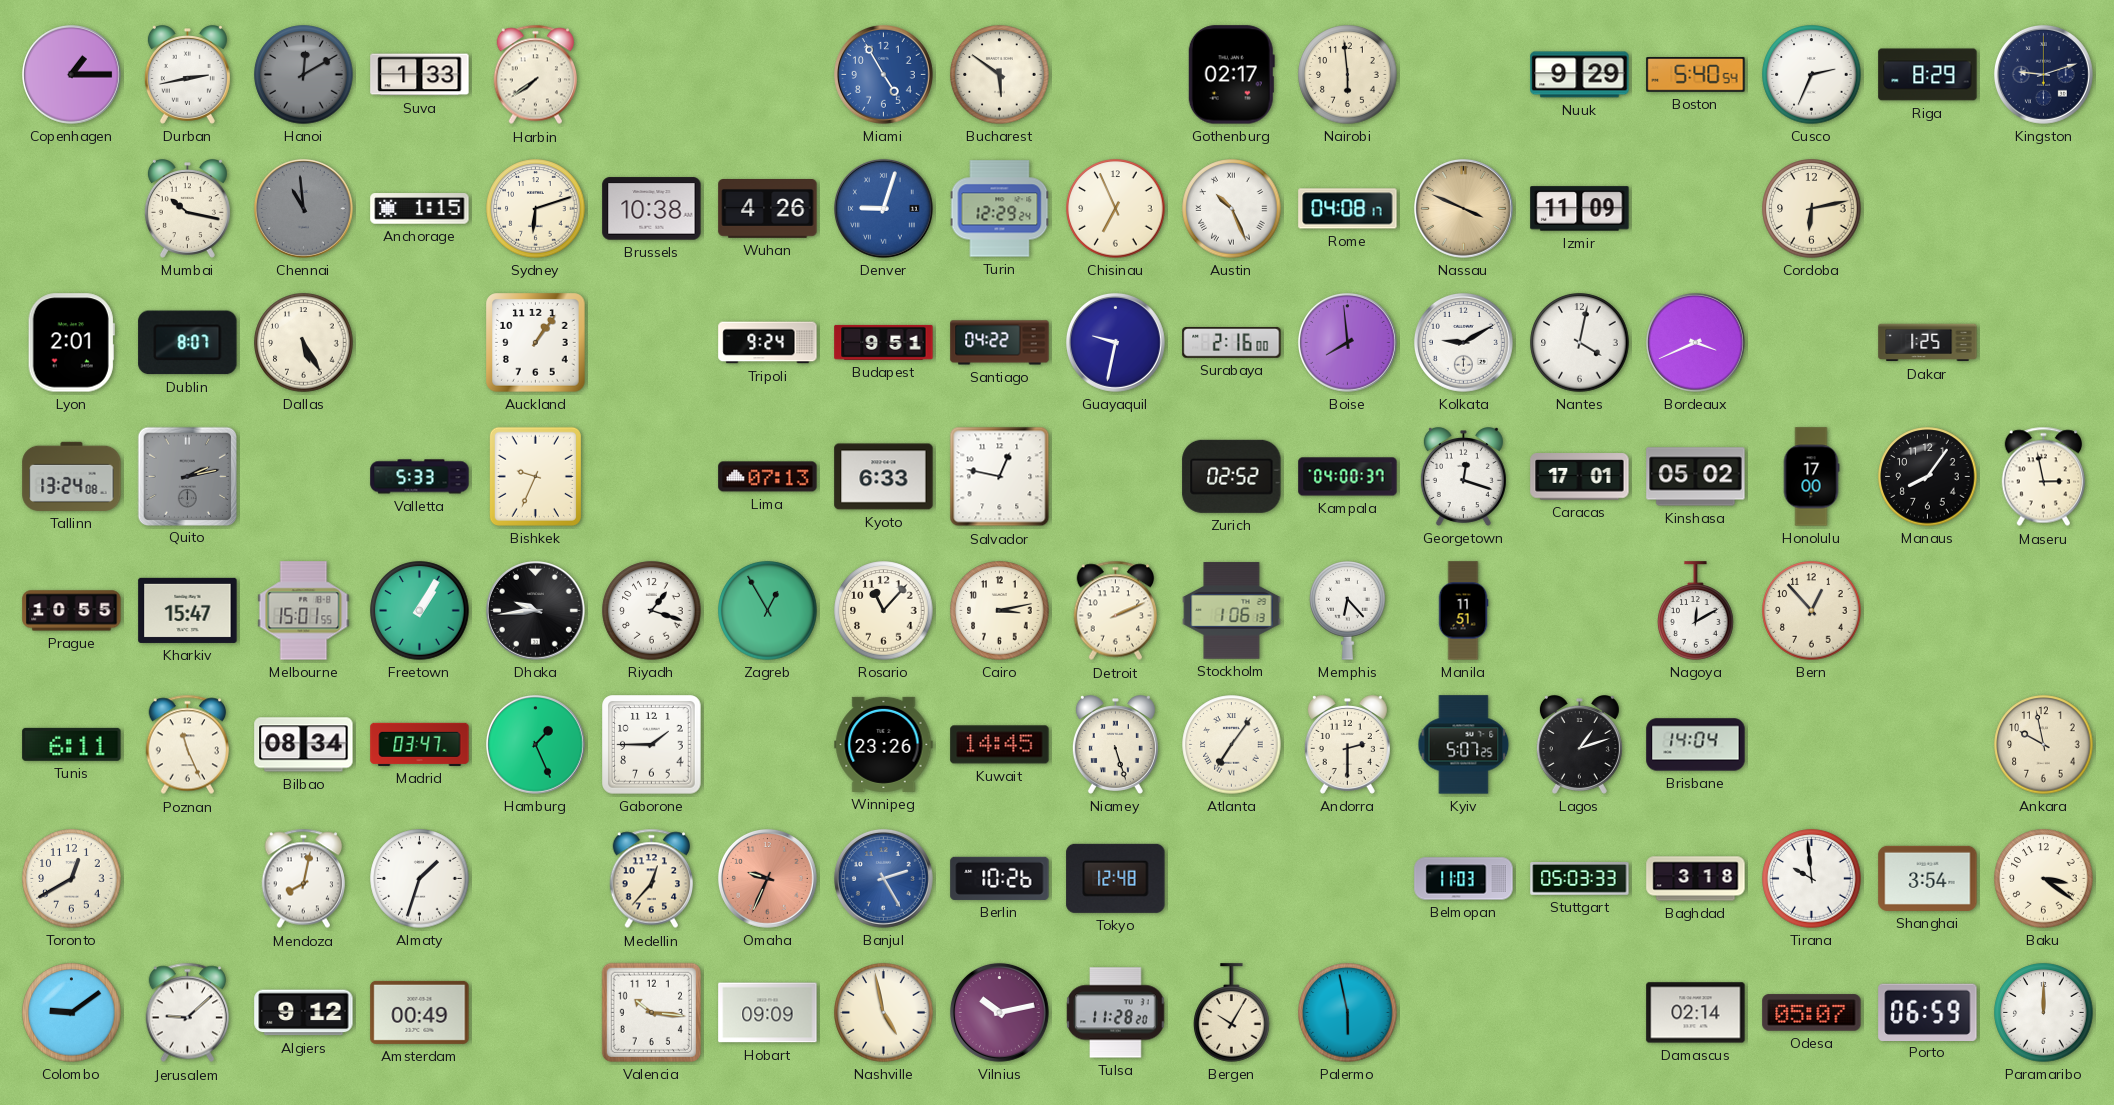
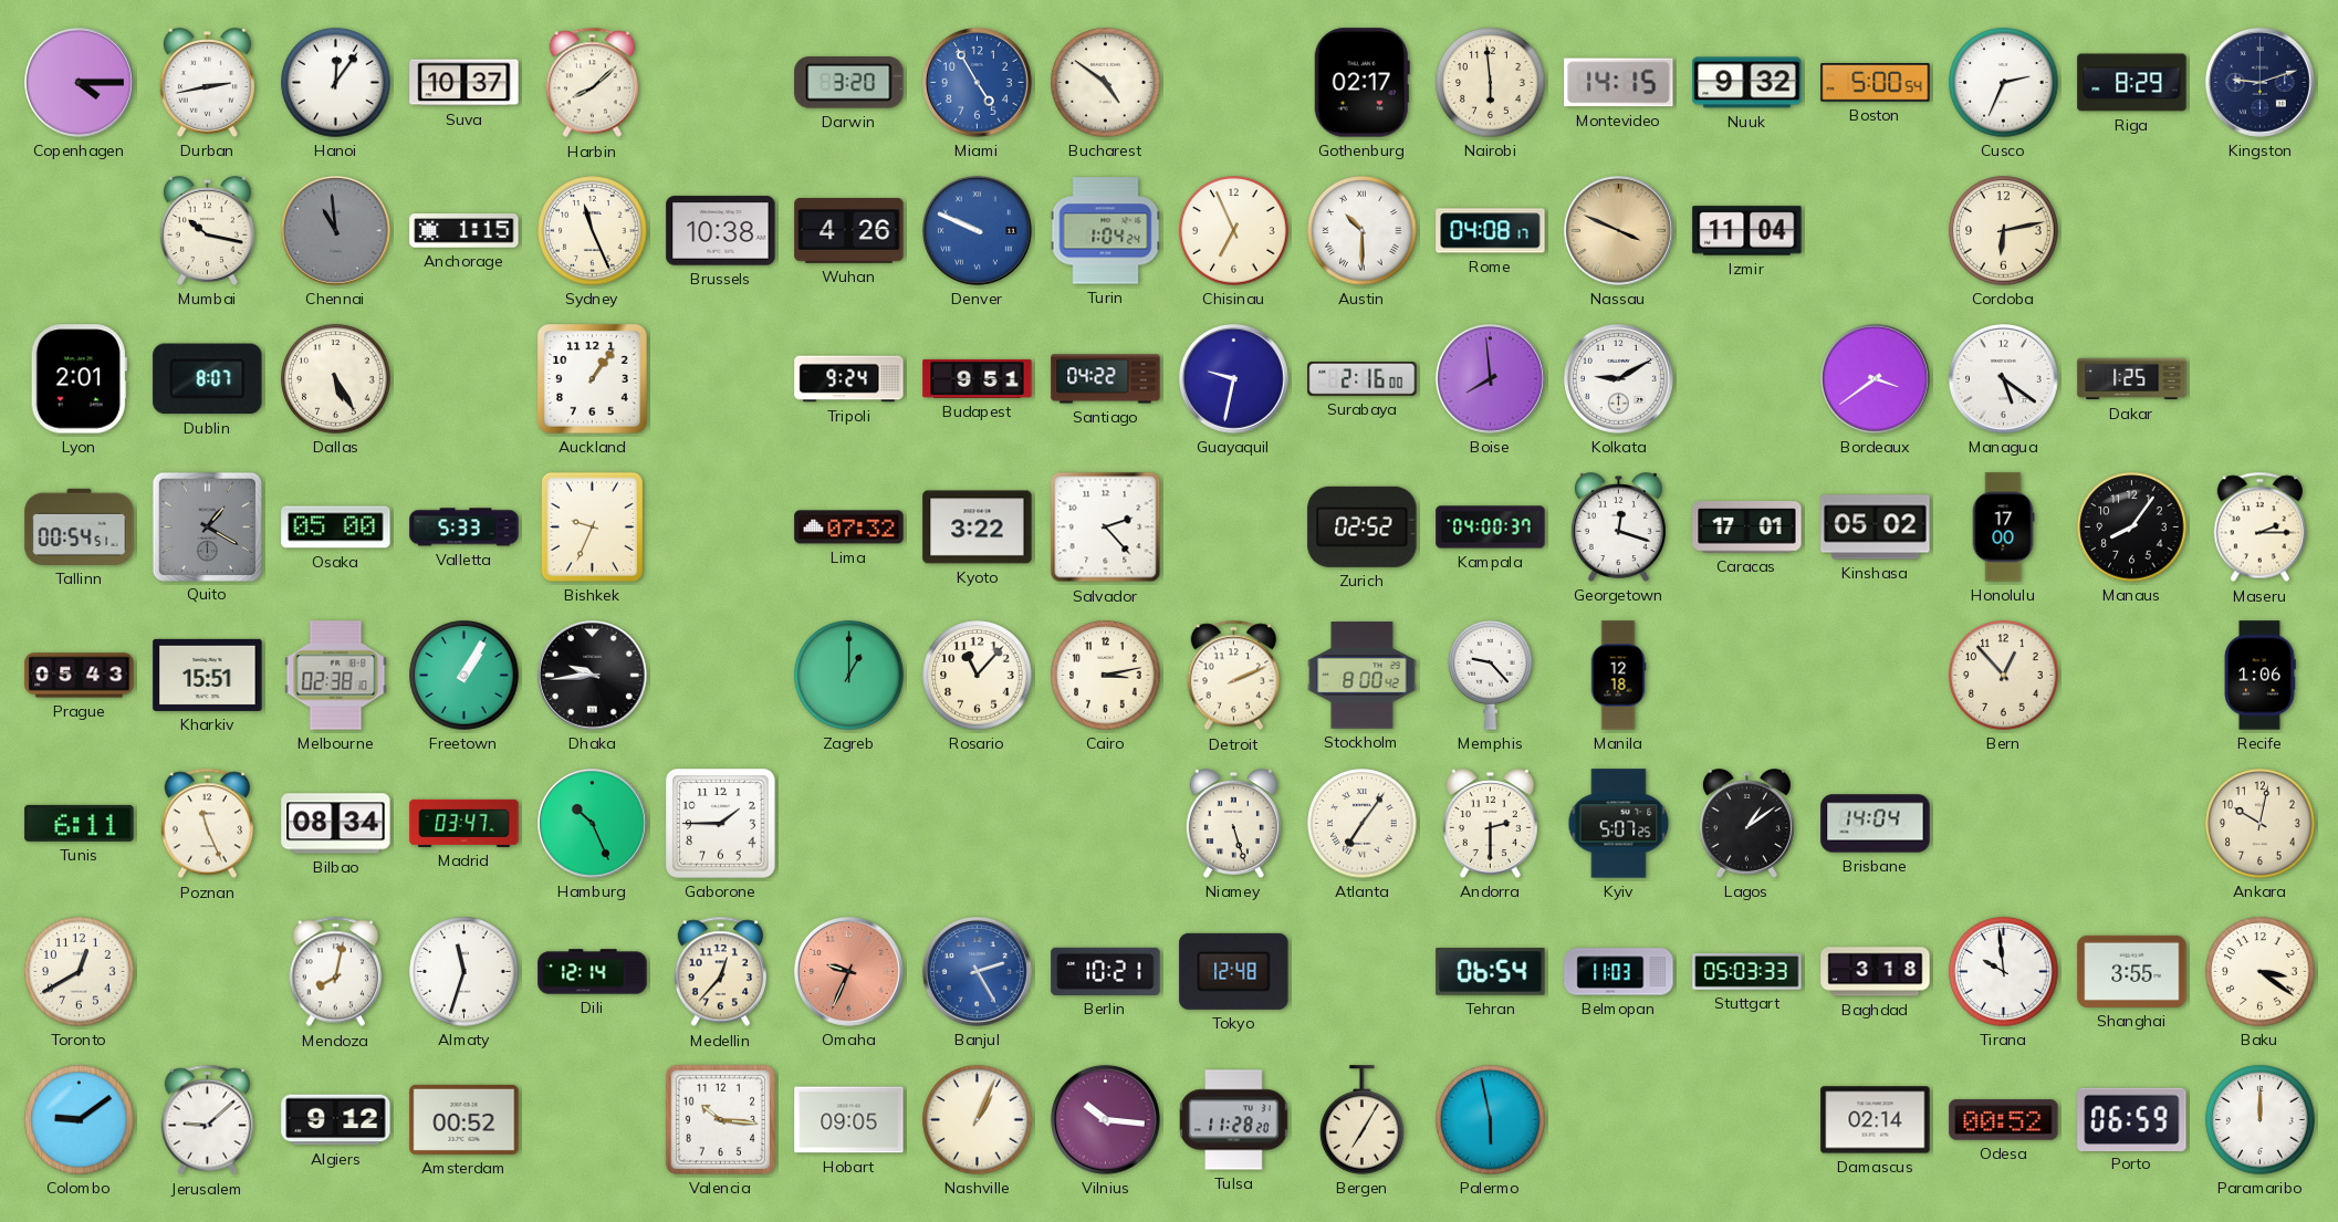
Copenhagen: 1:15 -> 4:15
Hanoi: 12:10 -> 12:06
Hanoi dial: grey -> white
Suva: 1:33 -> 10:37
Harbin: 7:39 -> 8:08
Darwin: none -> 3:20
Bucharest: 5:51 -> 4:51
Montevideo: none -> 14:15
Nuuk: 9:29 -> 9:32
Boston: 5:40 -> 5:00
Sydney: 6:12 -> 11:26
Denver: 9:03 -> 9:49
Turin: 12:29 -> 1:04
Austin: 10:26 -> 10:30
Izmir: 11:09 -> 11:04
Nantes: 4:02 -> none
Bordeaux: 3:41 -> 3:39
Managua: none -> 5:21
Tallinn: 13:24 -> 00:54
Quito: 2:13 -> 1:20
Osaka: none -> 05:00
Lima: 07:13 -> 07:32
Kyoto: 6:33 -> 3:22
Salvador: 12:47 -> 2:23
Maseru: 2:58 -> 2:15
Prague: 10:55 -> 05:43
Kharkiv: 15:47 -> 15:51
Melbourne: 15:01 -> 02:38
Riyadh: 1:18 -> none
Zagreb: 12:55 -> 1:00
Stockholm: 1:06 -> 8:00
Memphis: 6:23 -> 9:23
Manila: 11:51 -> 12:18
Nagoya: 12:10 -> none
Recife: none -> 1:06
Hamburg: 1:26 -> 10:26
Winnipeg: 23:26 -> none
Kuwait: 14:45 -> none
Lagos: 1:12 -> 1:09
Ankara: 9:58 -> 10:02
Almaty: 1:33 -> 11:33
Dili: none -> 12:14
Berlin: 10:26 -> 10:21
Tehran: none -> 06:54
Shanghai: 3:54 -> 3:55
Amsterdam: 00:49 -> 00:52
Hobart: 09:09 -> 09:05
Nashville: 4:58 -> 1:04
Vilnius: 10:13 -> 10:16
Bergen: 10:05 -> 7:05
Odesa: 05:07 -> 00:52
